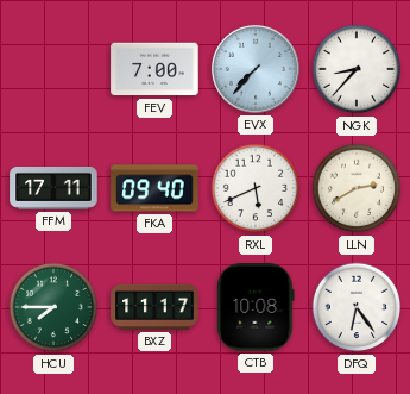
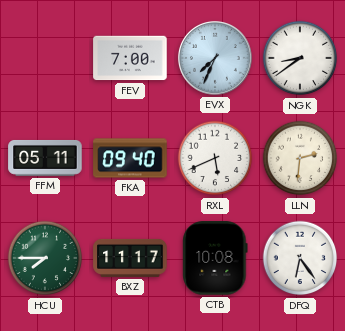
EVX: 7:37 -> 7:34
NGK: 8:37 -> 8:39
FFM: 17:11 -> 05:11
LLN: 2:40 -> 2:31
